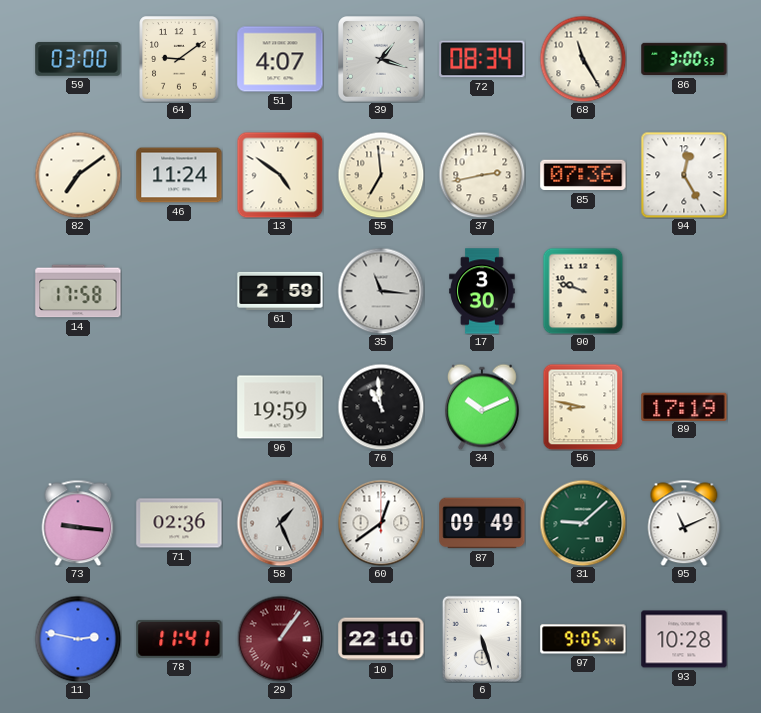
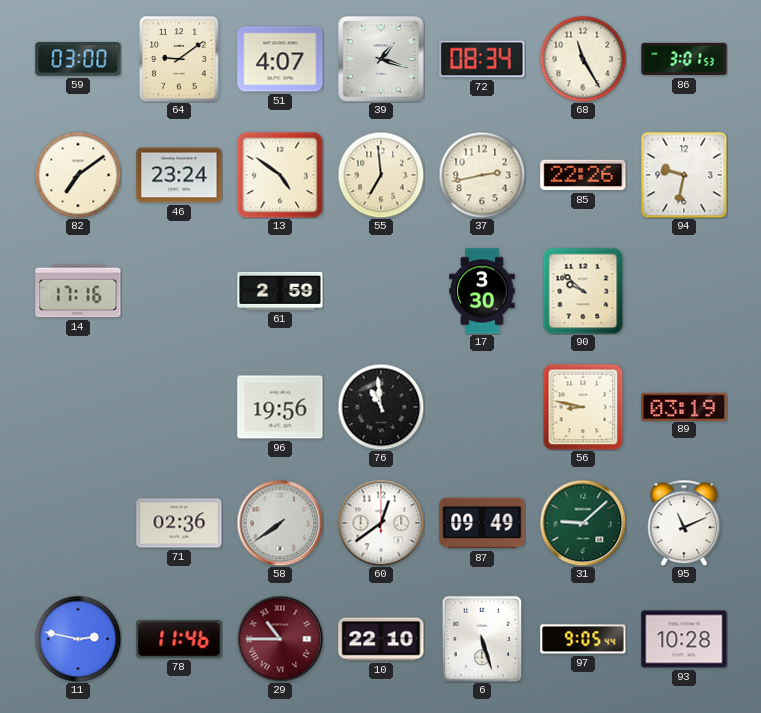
86: 3:00 -> 3:01
46: 11:24 -> 23:24
85: 07:36 -> 22:26
94: 12:25 -> 9:32
14: 17:58 -> 17:16
35: 11:16 -> none
90: 9:48 -> 9:52
96: 19:59 -> 19:56
34: 10:11 -> none
89: 17:19 -> 03:19
73: 9:16 -> none
58: 1:26 -> 7:39
78: 11:41 -> 11:46
29: 1:06 -> 10:45
